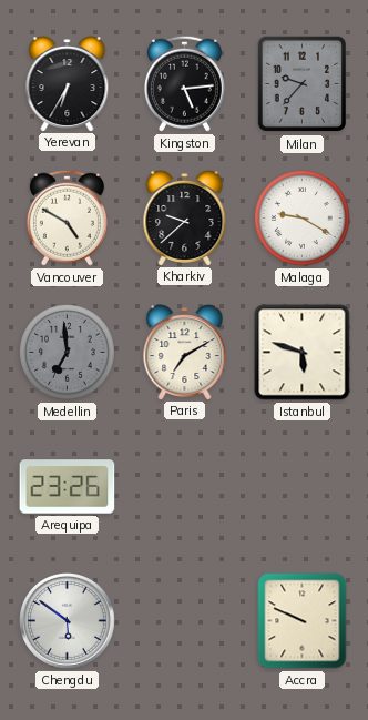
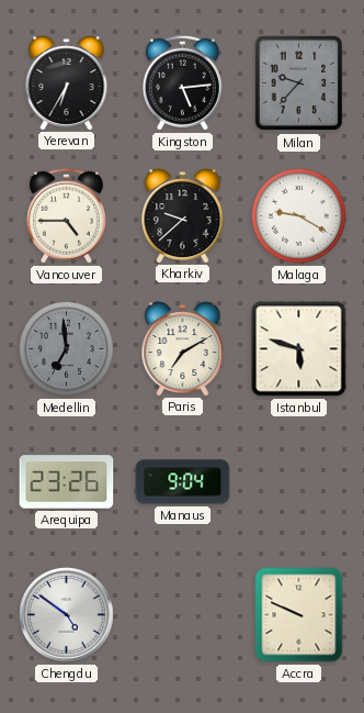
Vancouver: 4:50 -> 4:45
Manaus: none -> 9:04
Chengdu: 5:51 -> 4:51
